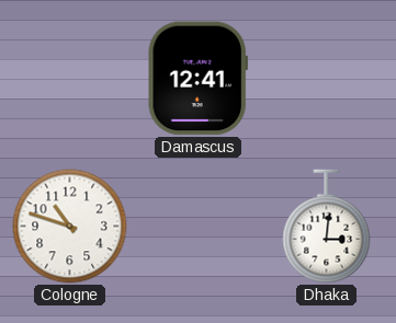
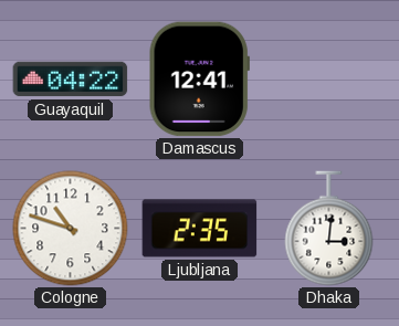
Guayaquil: none -> 04:22
Ljubljana: none -> 2:35
